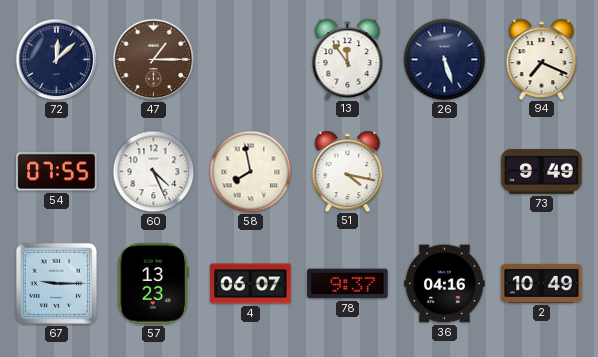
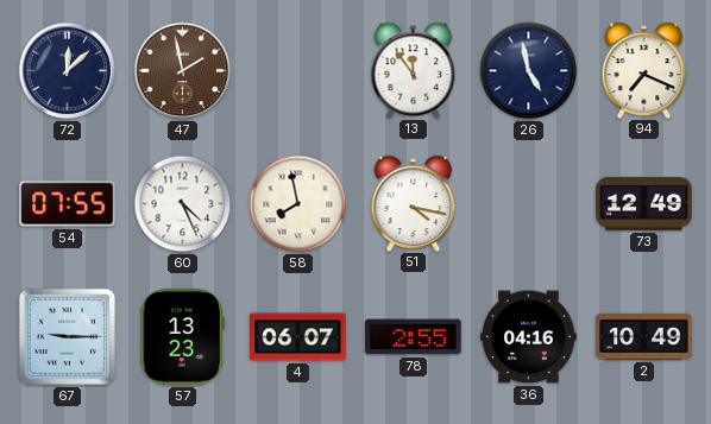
47: 1:15 -> 1:58
26: 5:27 -> 4:58
73: 9:49 -> 12:49
78: 9:37 -> 2:55
